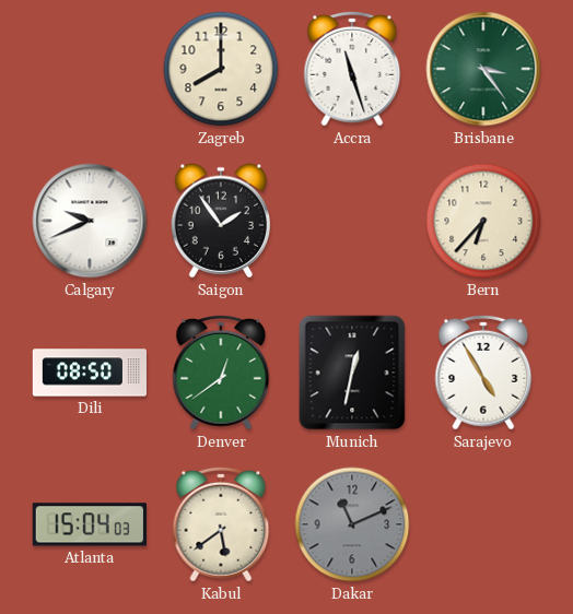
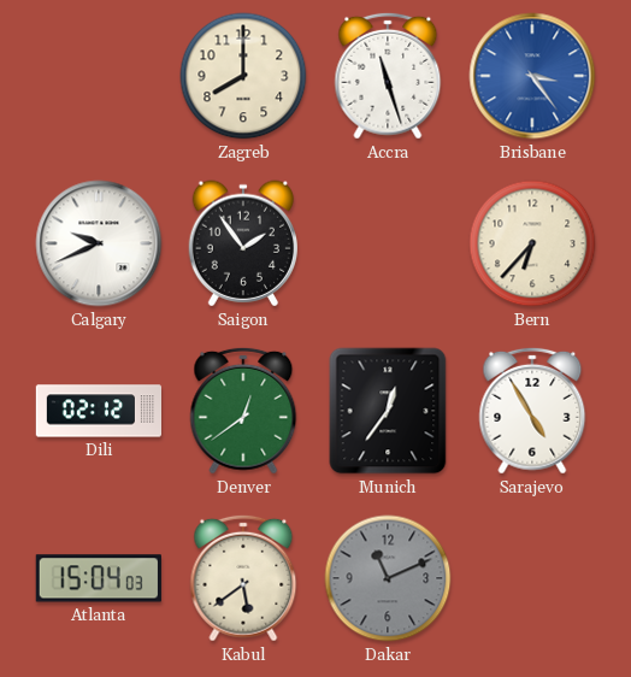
Brisbane dial: green -> blue
Dili: 08:50 -> 02:12
Munich: 12:32 -> 12:36
